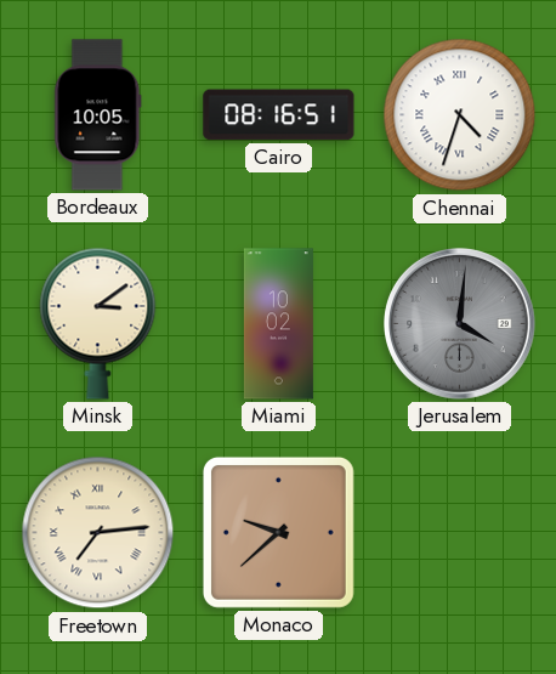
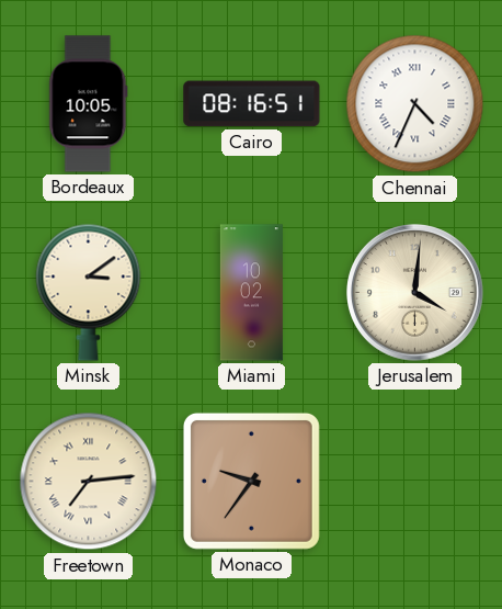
Chennai: 4:33 -> 4:34
Jerusalem dial: grey -> cream
Monaco: 9:38 -> 9:36
